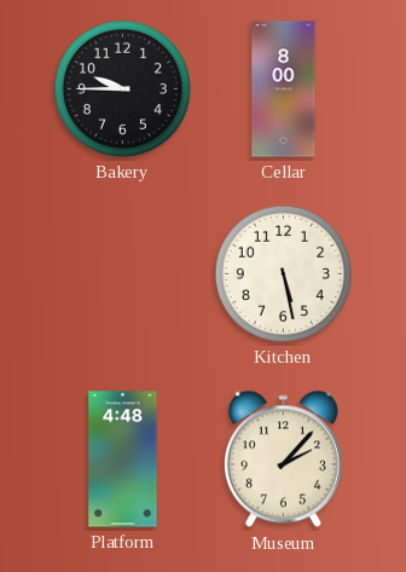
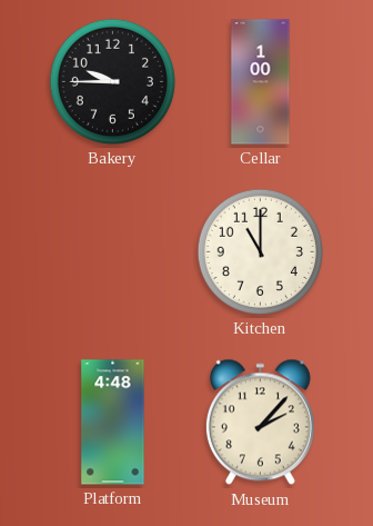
Cellar: 8:00 -> 1:00
Kitchen: 5:28 -> 11:00
